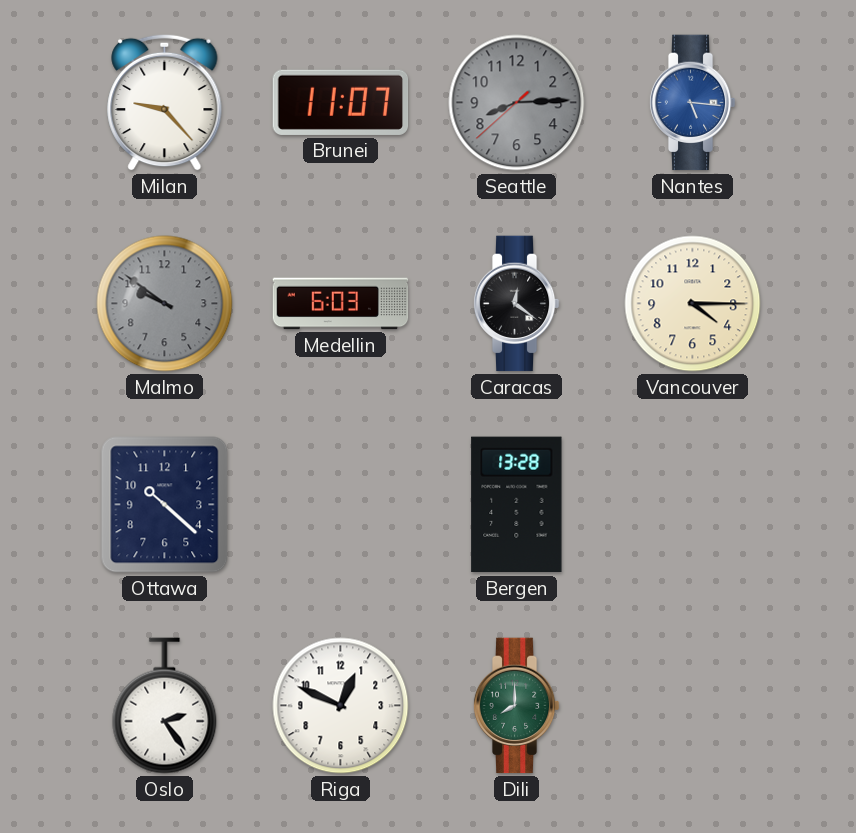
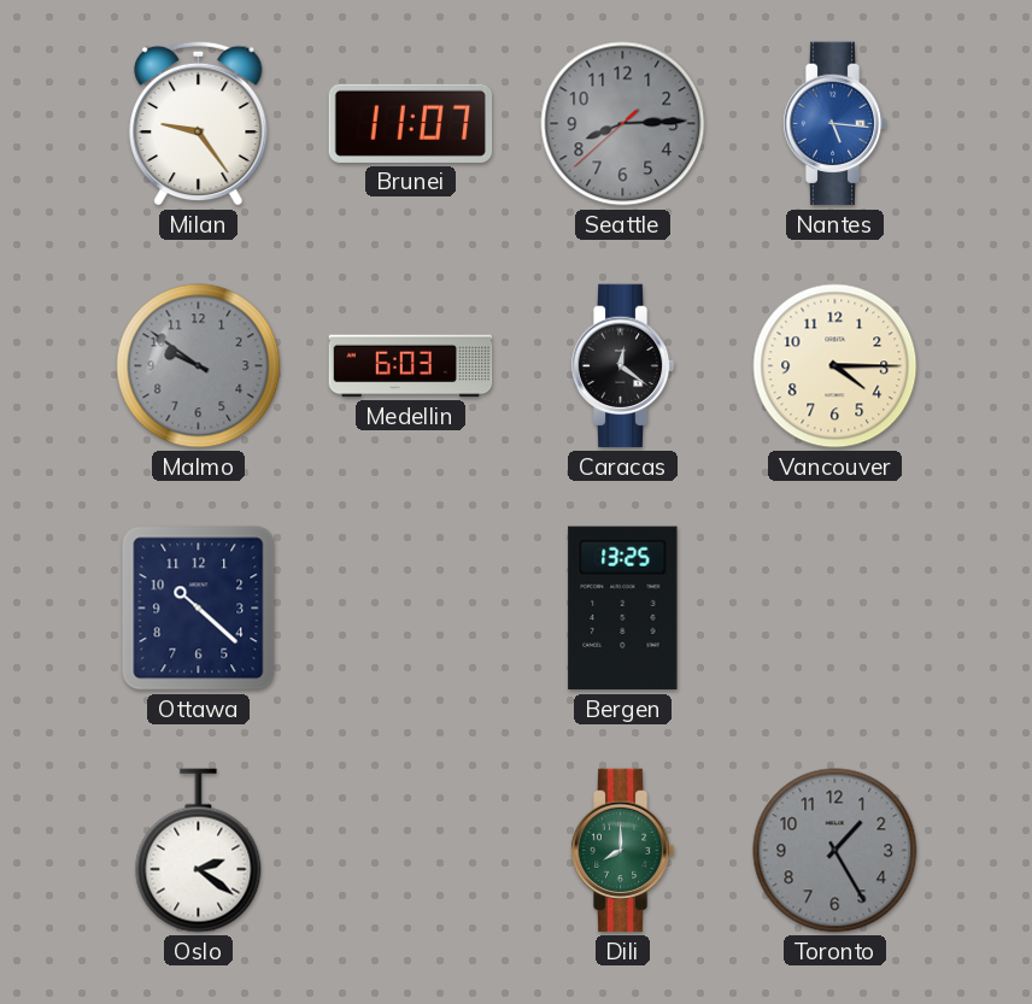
Milan: 9:23 -> 9:24
Bergen: 13:28 -> 13:25
Oslo: 2:24 -> 2:21
Riga: 12:49 -> none
Toronto: none -> 1:25
